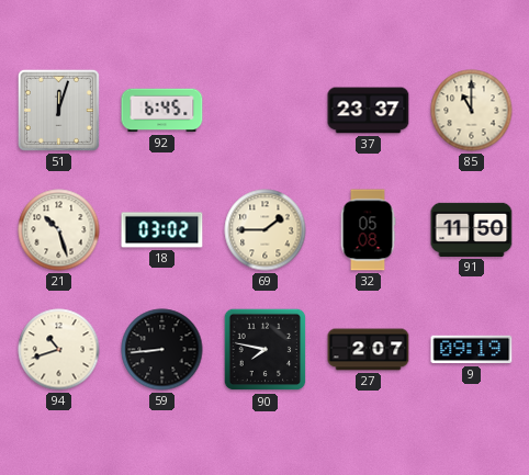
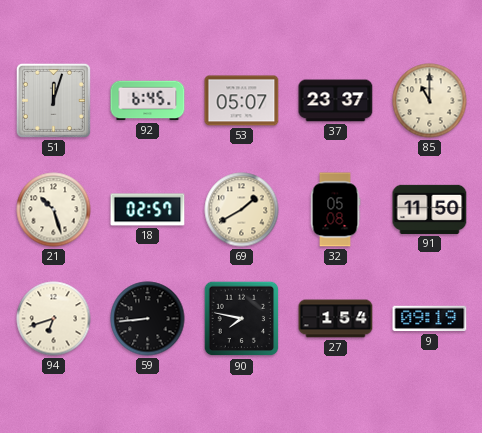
53: none -> 05:07
18: 03:02 -> 02:57
69: 1:45 -> 1:40
94: 10:42 -> 6:42
27: 2:07 -> 1:54
